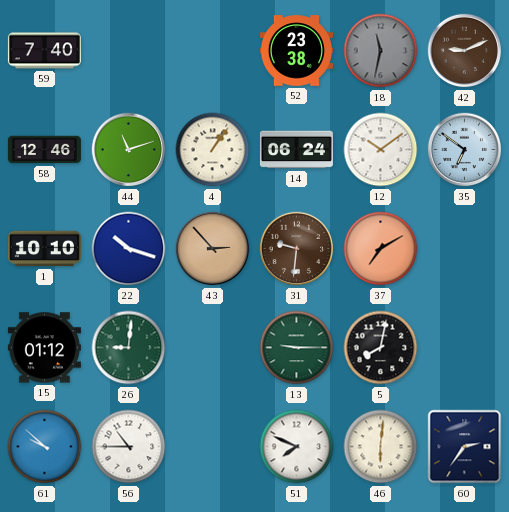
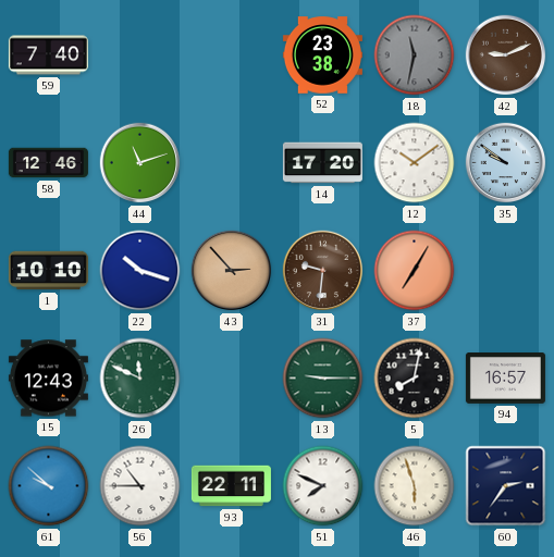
4: 1:06 -> none
14: 06:24 -> 17:20
35: 6:51 -> 9:51
37: 7:10 -> 7:05
15: 01:12 -> 12:43
26: 9:01 -> 11:49
94: none -> 16:57
93: none -> 22:11
46: 6:01 -> 5:57
